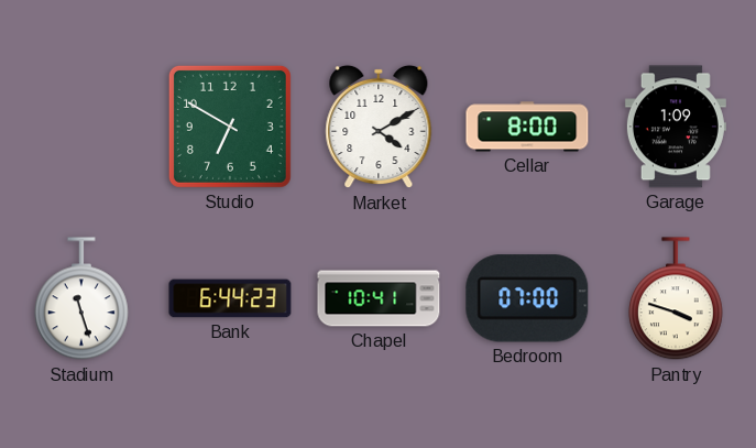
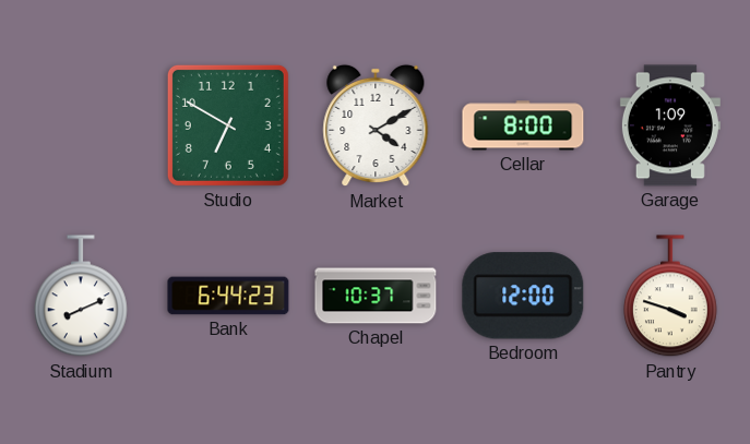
Stadium: 11:27 -> 8:11
Chapel: 10:41 -> 10:37
Bedroom: 07:00 -> 12:00
